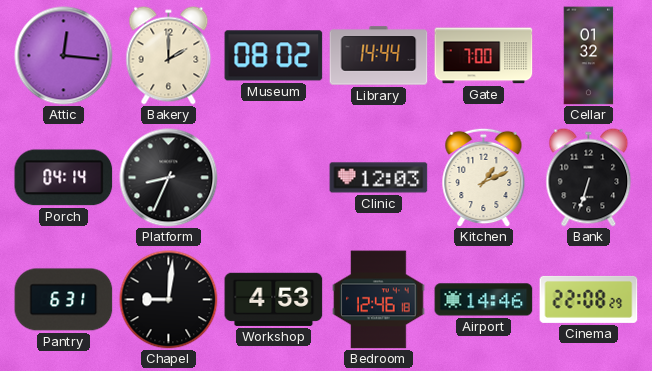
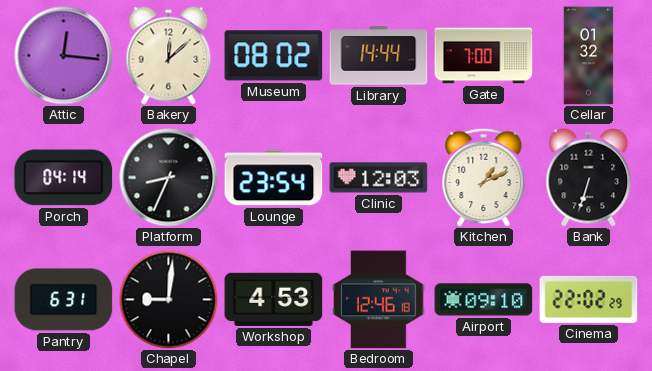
Bakery: 2:00 -> 12:08
Lounge: none -> 23:54
Airport: 14:46 -> 09:10
Cinema: 22:08 -> 22:02
